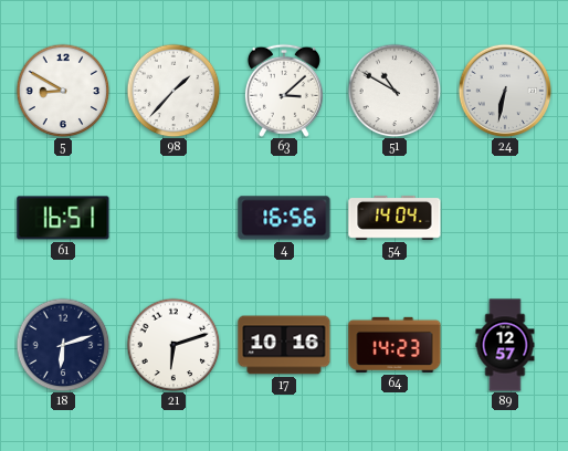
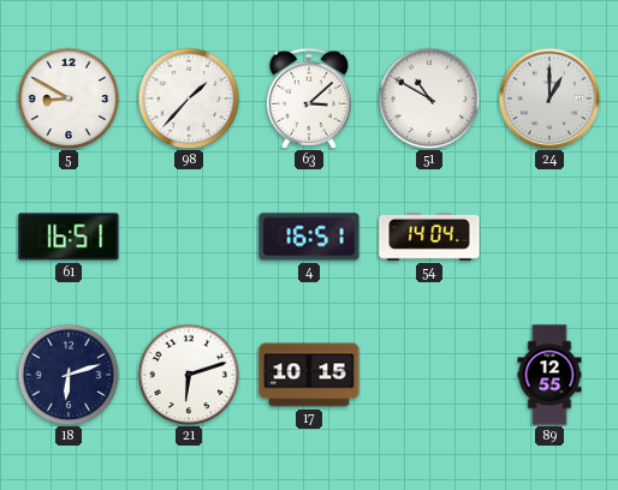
24: 6:32 -> 1:00
4: 16:56 -> 16:51
17: 10:16 -> 10:15
64: 14:23 -> none
89: 12:57 -> 12:55
